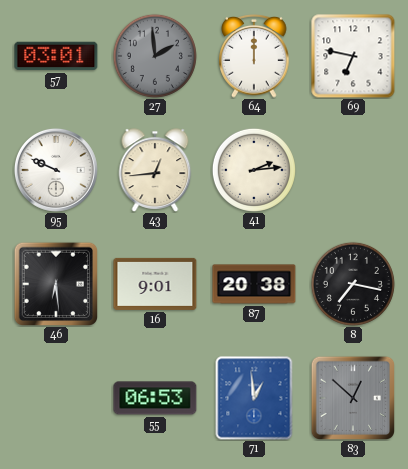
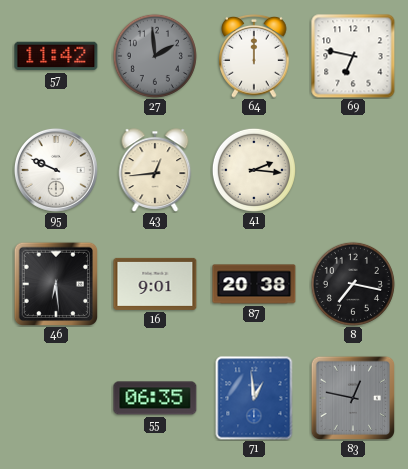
57: 03:01 -> 11:42
41: 2:14 -> 2:16
55: 06:53 -> 06:35
83: 12:52 -> 12:47
